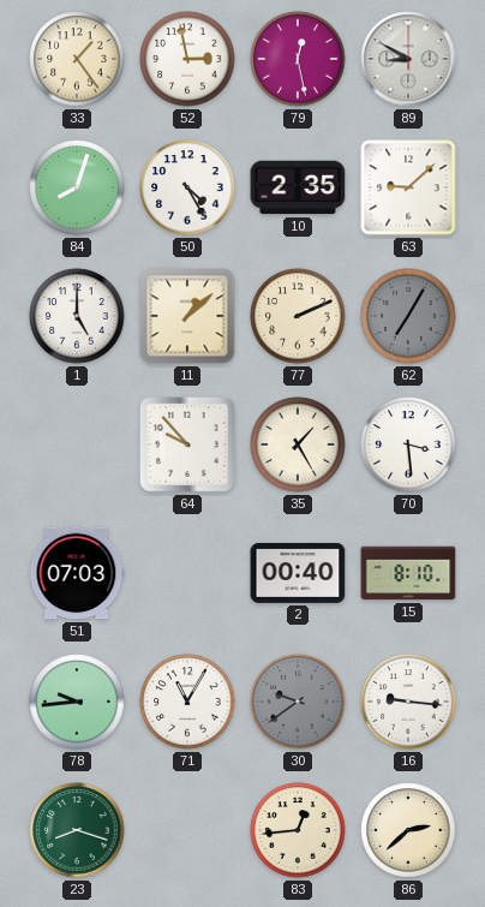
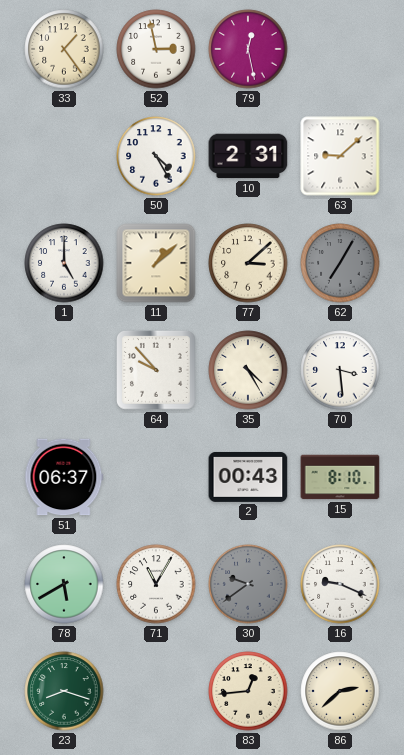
89: 8:50 -> none
84: 8:03 -> none
10: 2:35 -> 2:31
77: 2:11 -> 3:08
35: 1:25 -> 4:25
51: 07:03 -> 06:37
2: 00:40 -> 00:43
78: 9:44 -> 5:40
16: 9:16 -> 9:19
